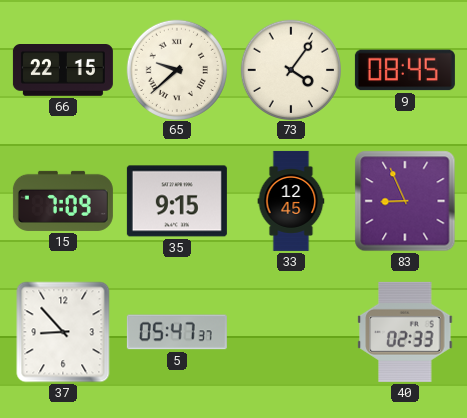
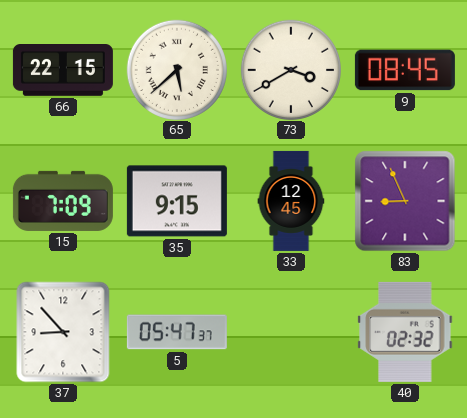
65: 9:38 -> 5:38
73: 4:06 -> 3:40
40: 02:33 -> 02:32
